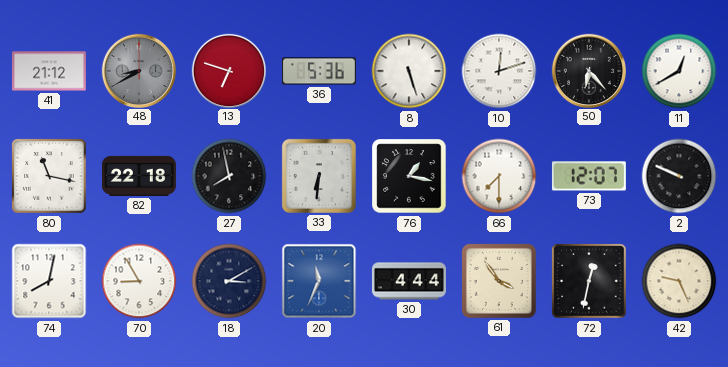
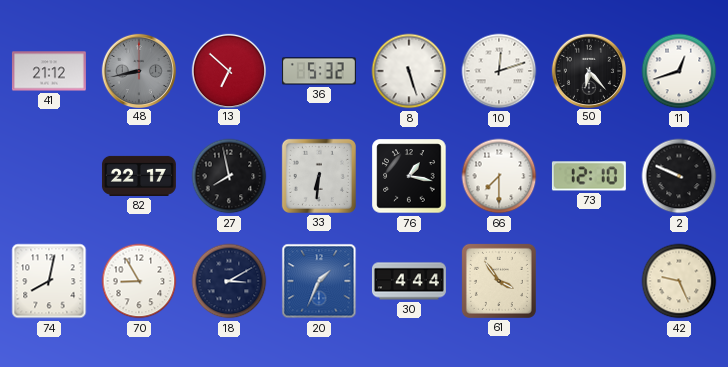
48: 8:40 -> 8:43
13: 6:48 -> 6:52
36: 5:36 -> 5:32
11: 12:40 -> 12:42
80: 11:17 -> none
82: 22:18 -> 22:17
73: 12:07 -> 12:10
20: 11:34 -> 1:34
72: 12:32 -> none
